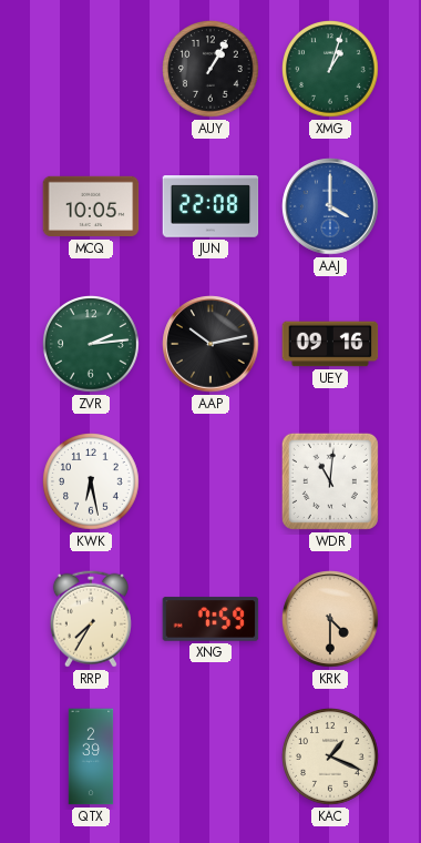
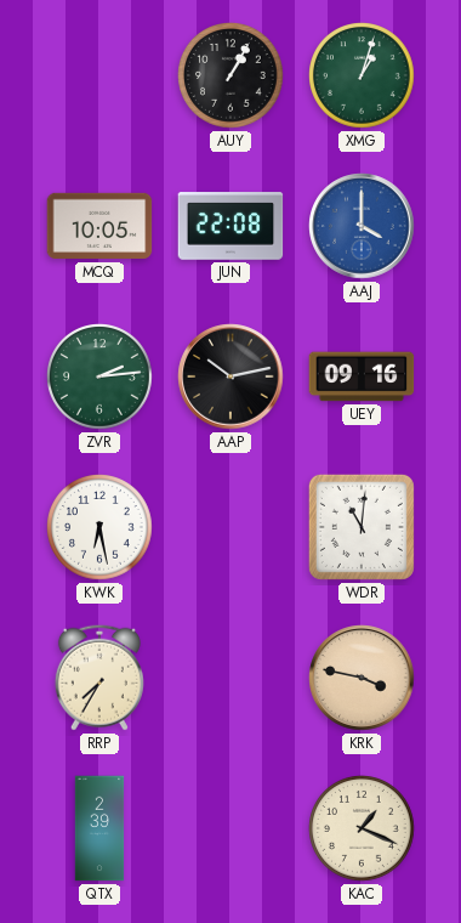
XNG: 7:59 -> none
KRK: 4:30 -> 3:47
